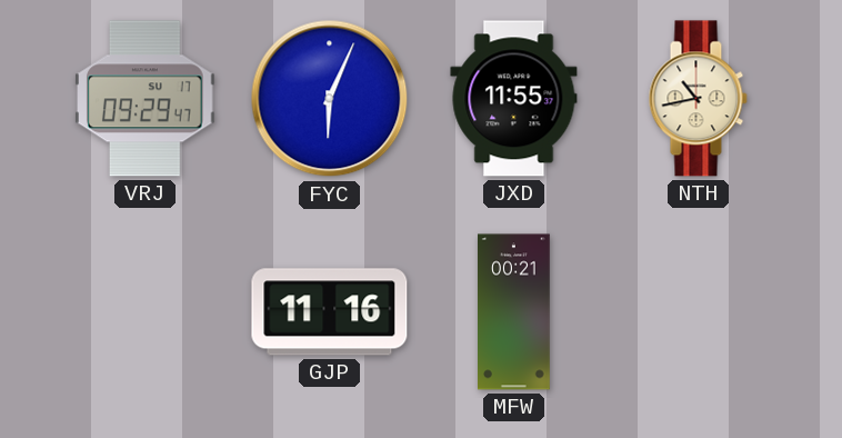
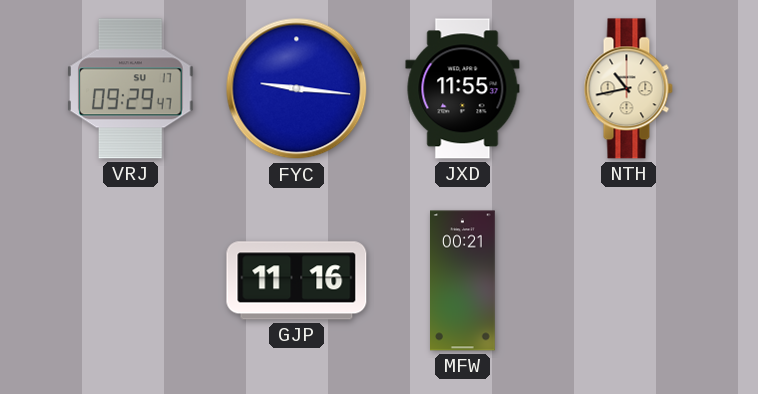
FYC: 6:04 -> 9:16
